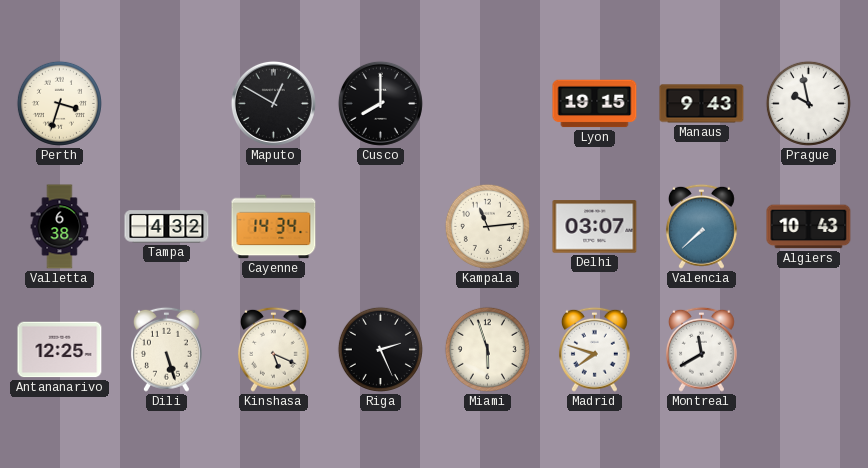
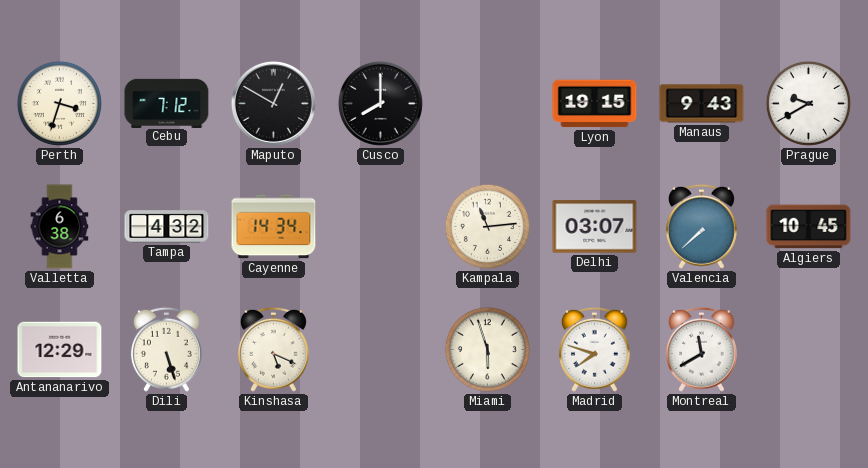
Cebu: none -> 7:12
Prague: 9:58 -> 9:40
Algiers: 10:43 -> 10:45
Antananarivo: 12:25 -> 12:29
Riga: 2:26 -> none
